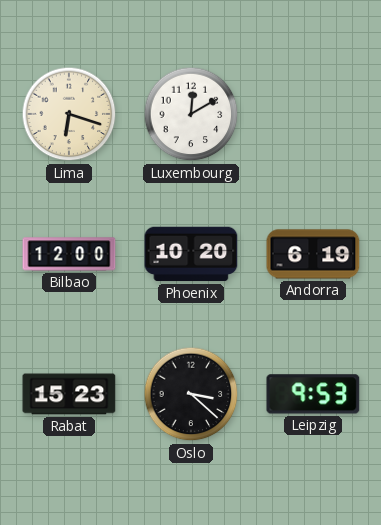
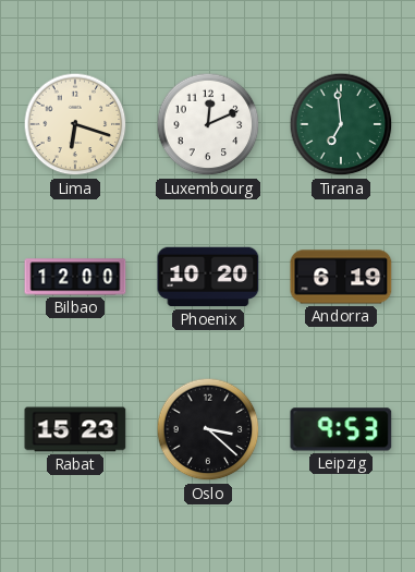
Luxembourg: 12:10 -> 12:11
Tirana: none -> 6:59
